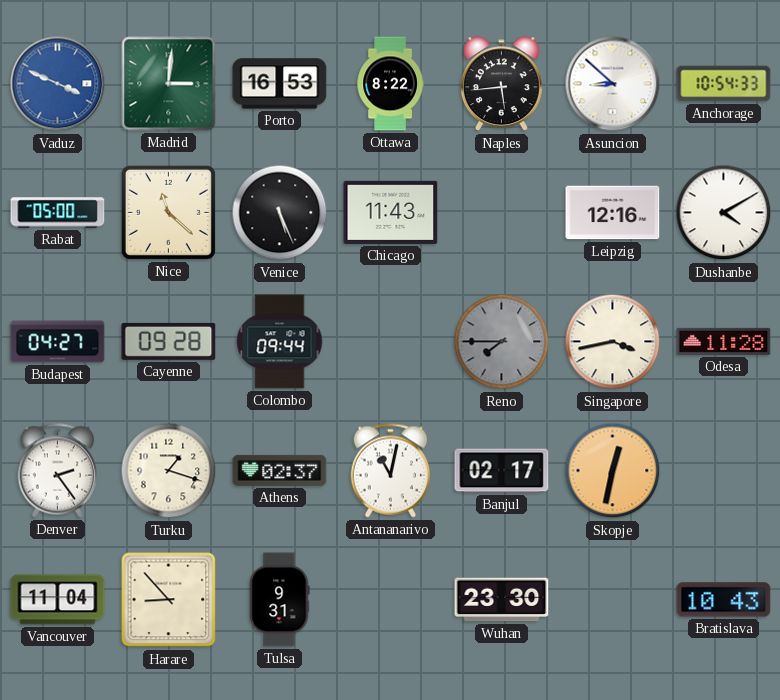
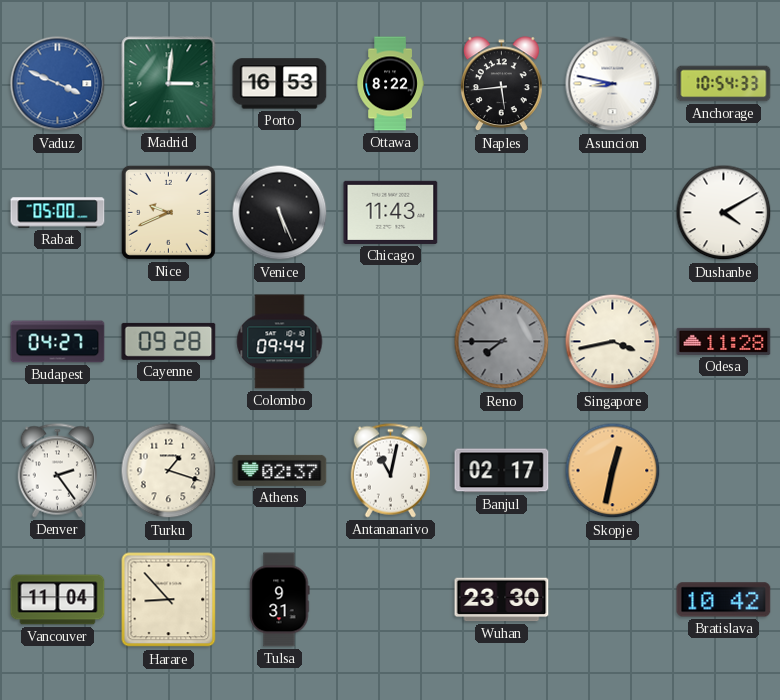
Asuncion: 8:52 -> 8:47
Nice: 11:22 -> 9:41
Leipzig: 12:16 -> none
Bratislava: 10:43 -> 10:42
